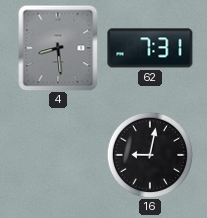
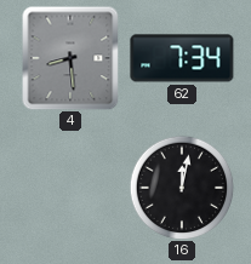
62: 7:31 -> 7:34
16: 9:02 -> 12:02
